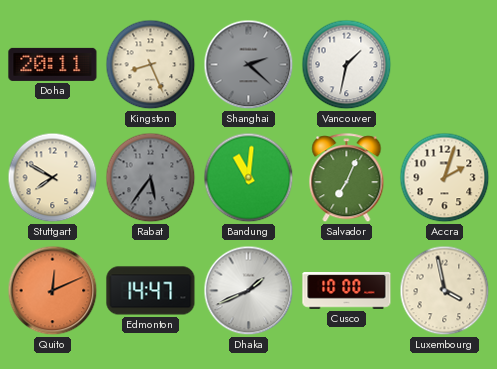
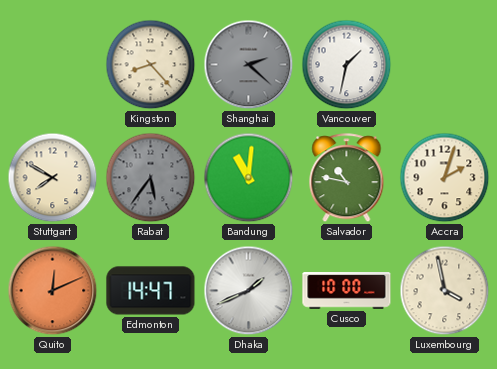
Doha: 20:11 -> none
Kingston: 8:26 -> 8:23
Salvador: 7:04 -> 10:47
